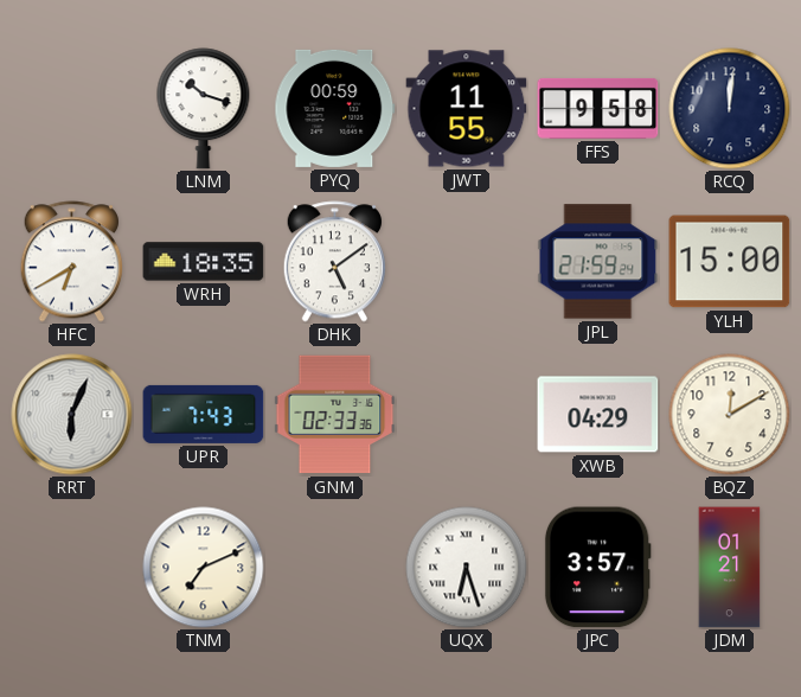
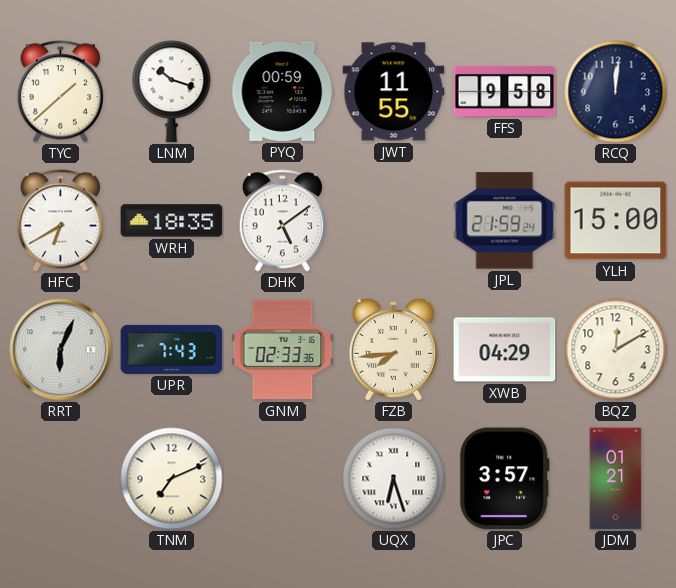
TYC: none -> 1:38
FZB: none -> 7:44
